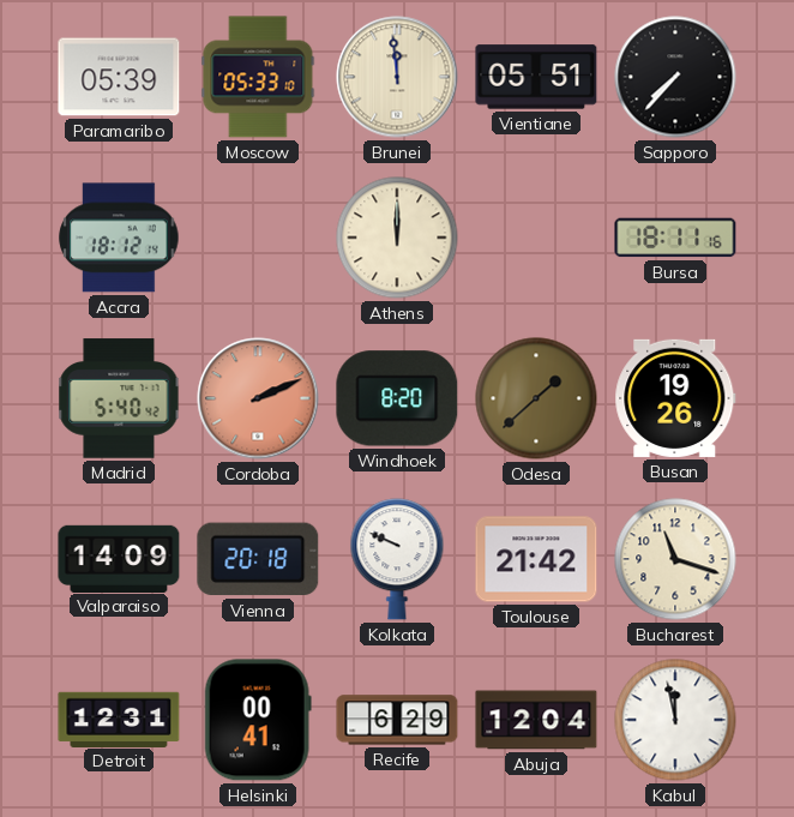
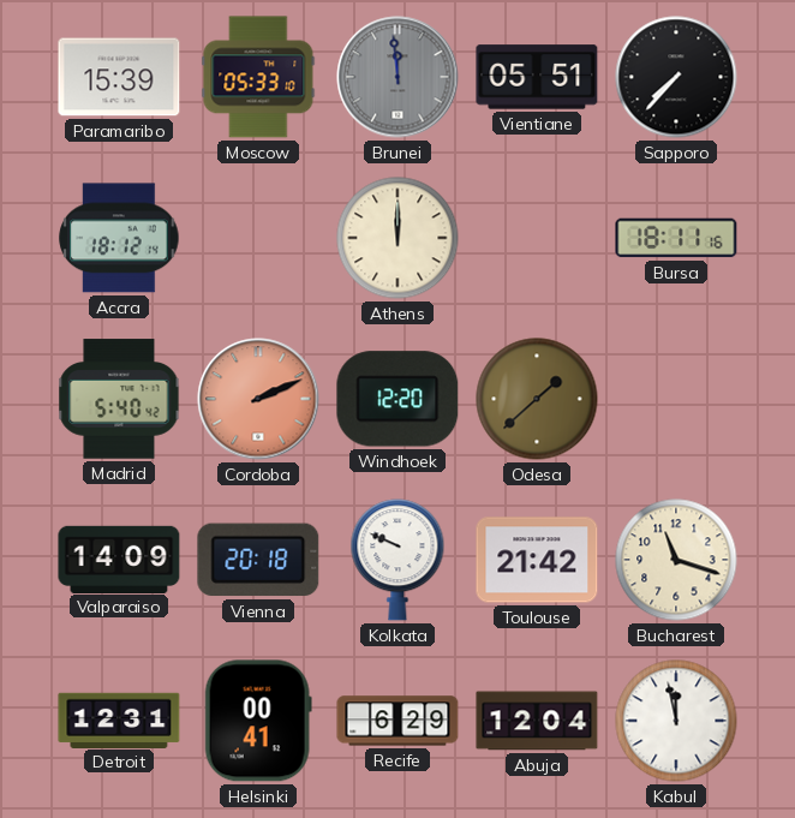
Paramaribo: 05:39 -> 15:39
Brunei dial: cream -> grey
Windhoek: 8:20 -> 12:20
Busan: 19:26 -> none
